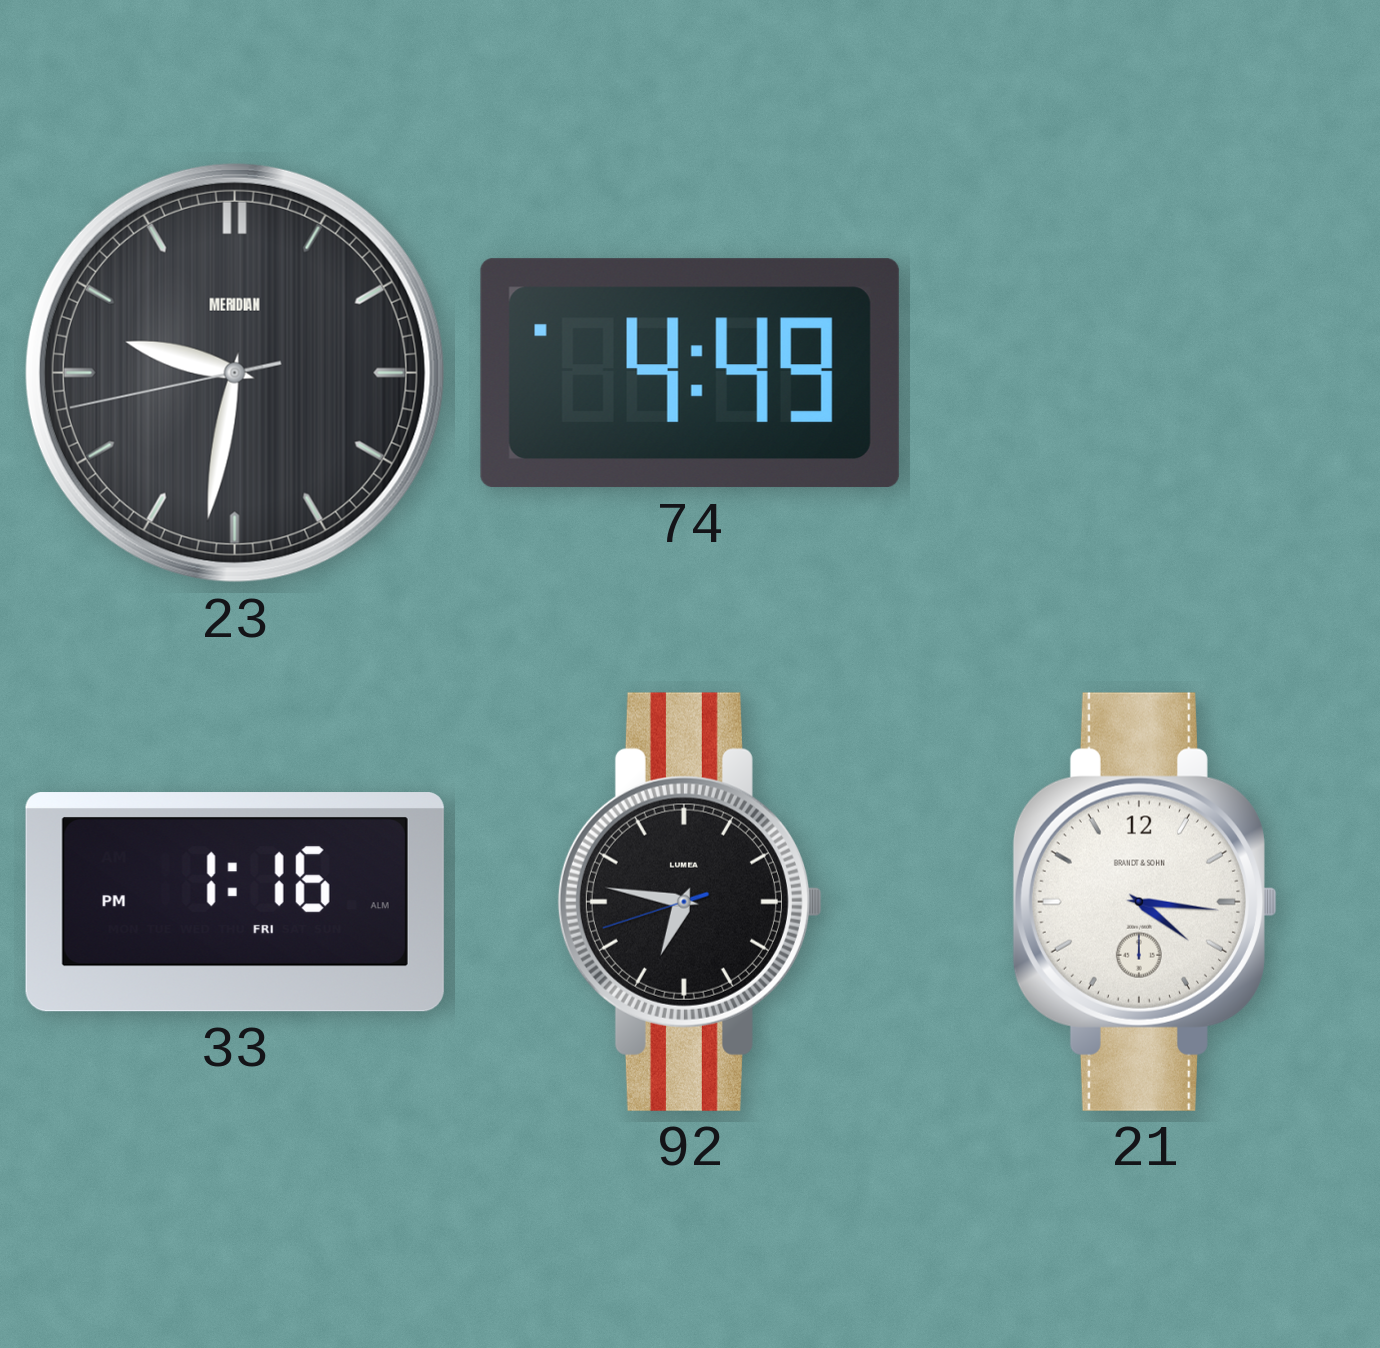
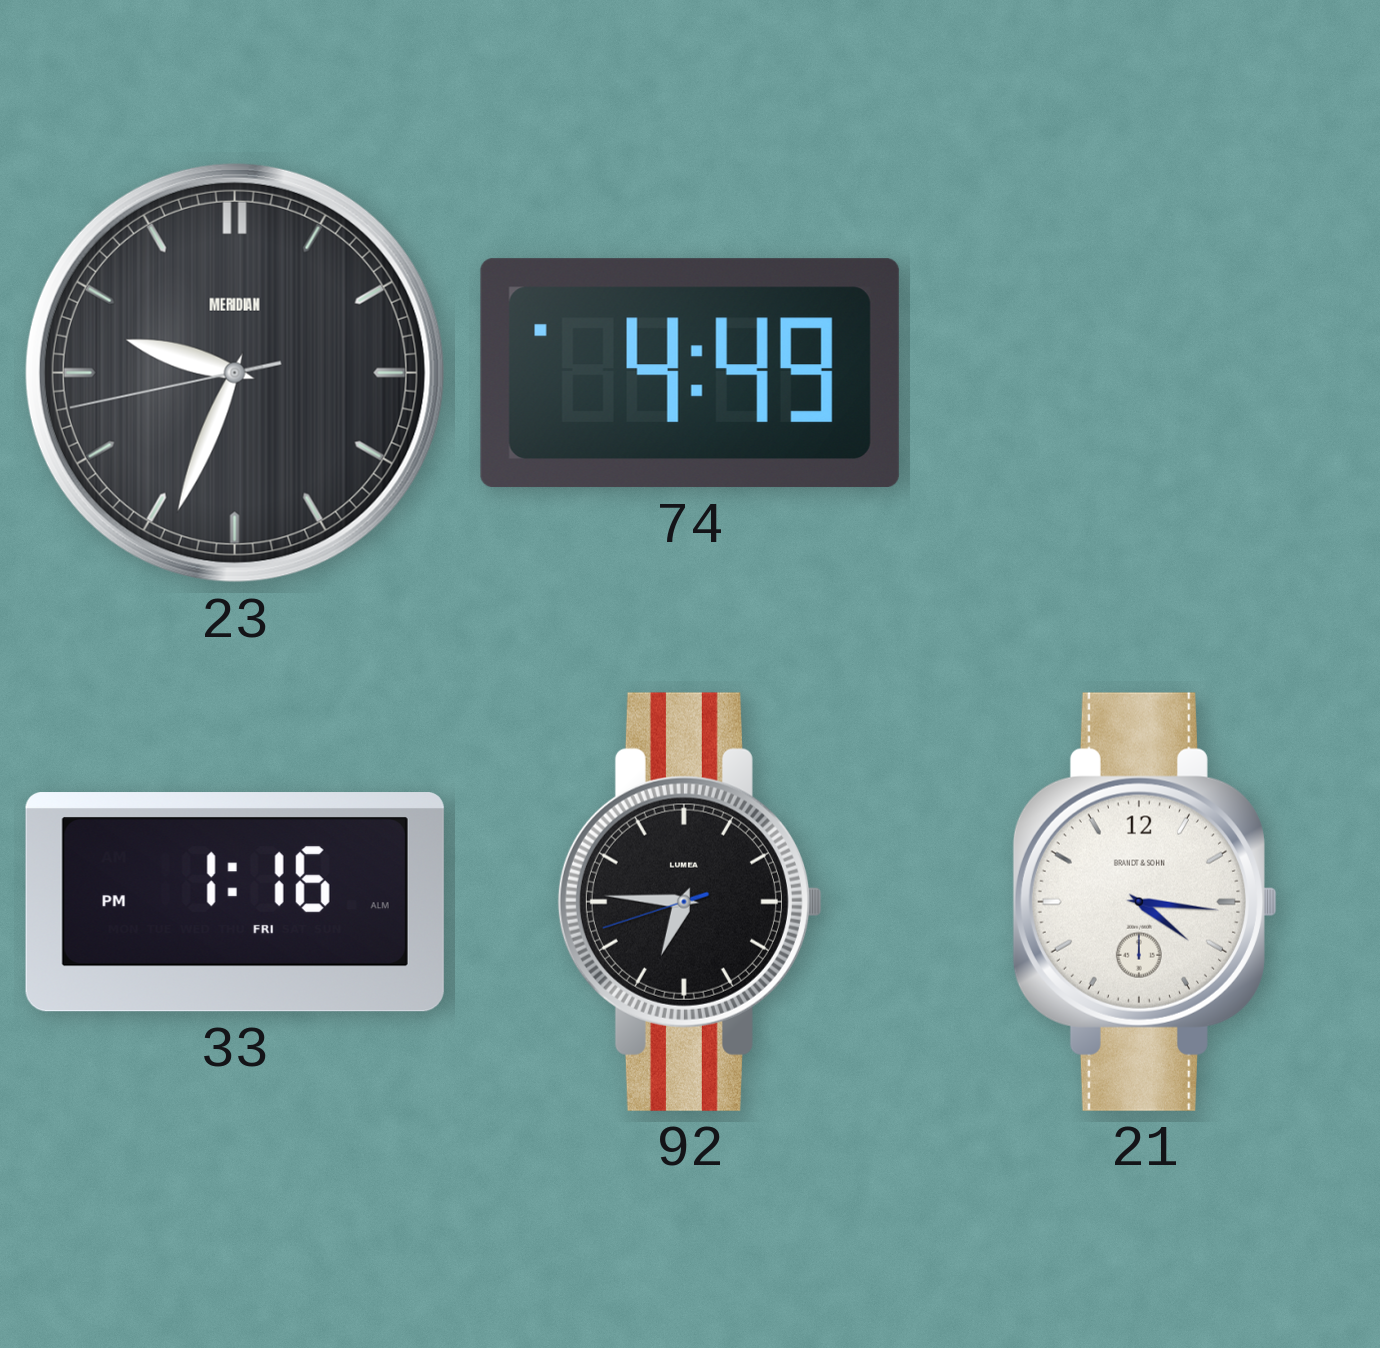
23: 9:31 -> 9:33
92: 6:46 -> 6:45
